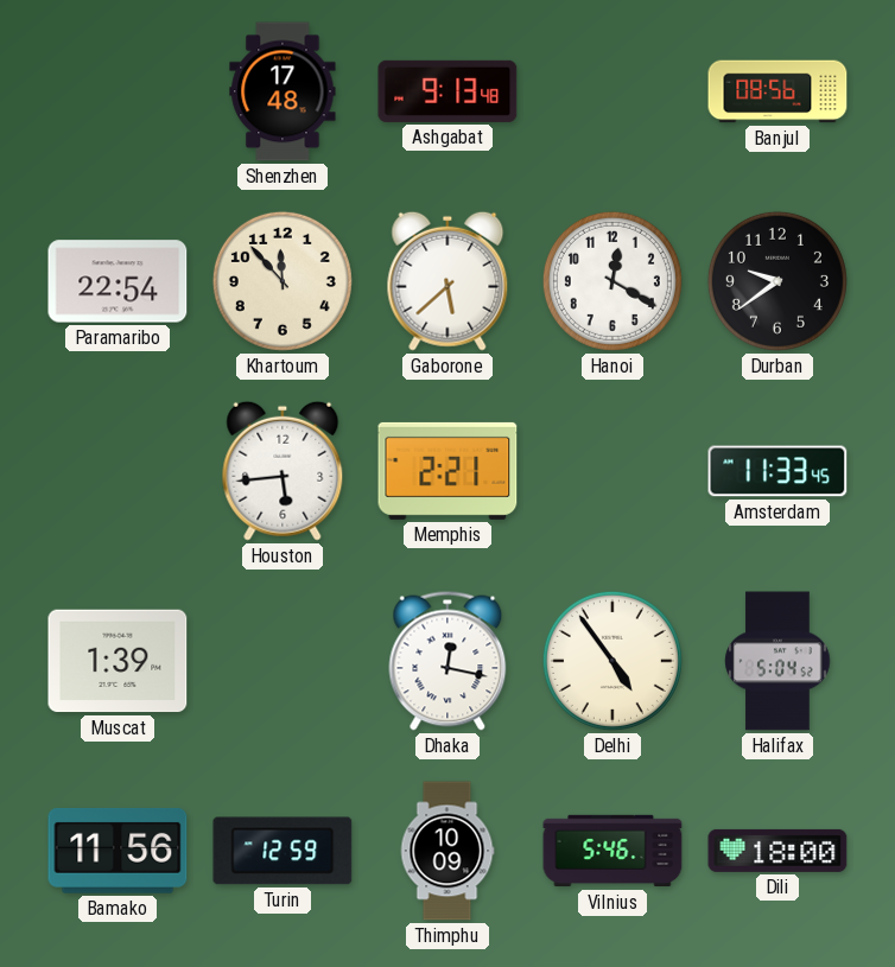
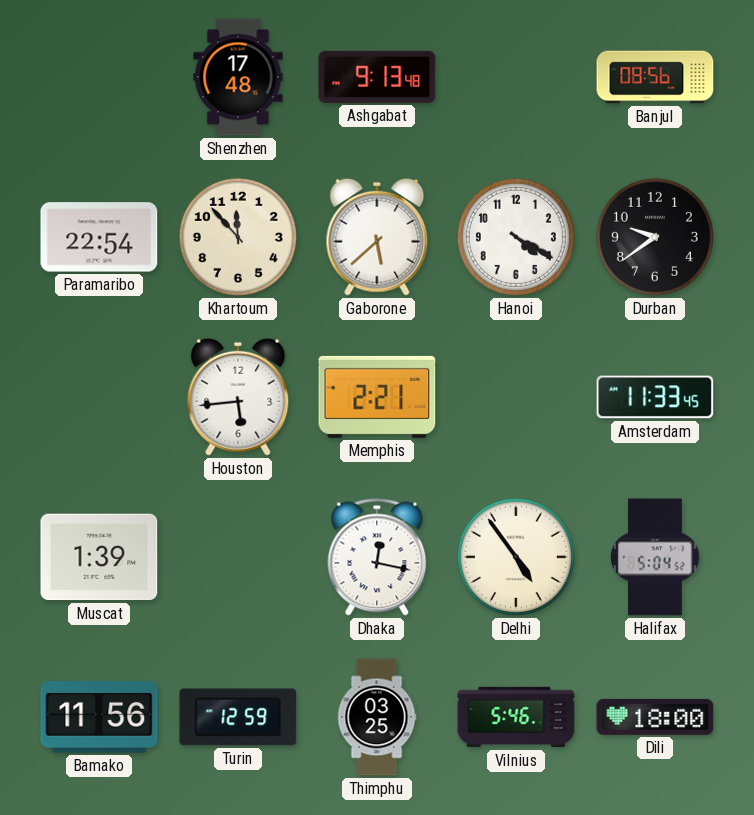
Hanoi: 12:20 -> 4:20
Thimphu: 10:09 -> 03:25
